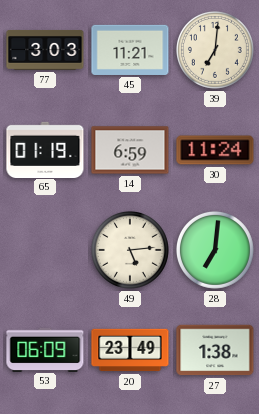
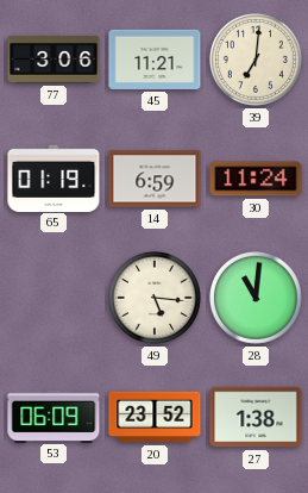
77: 3:03 -> 3:06
49: 5:14 -> 5:16
28: 7:01 -> 11:01
20: 23:49 -> 23:52
